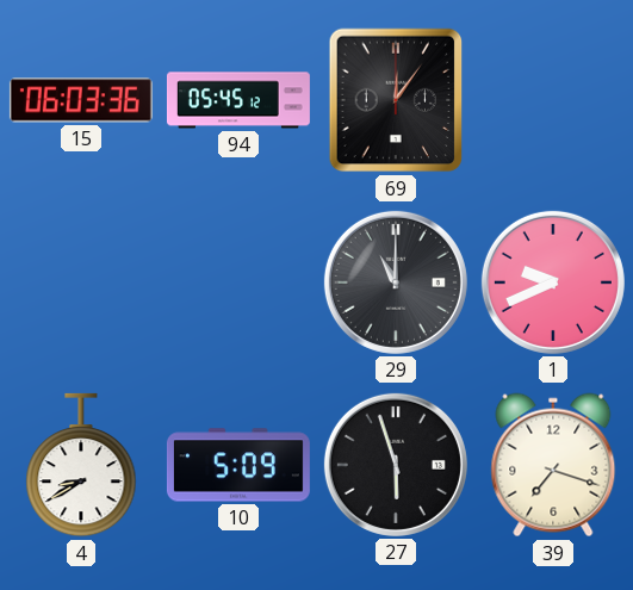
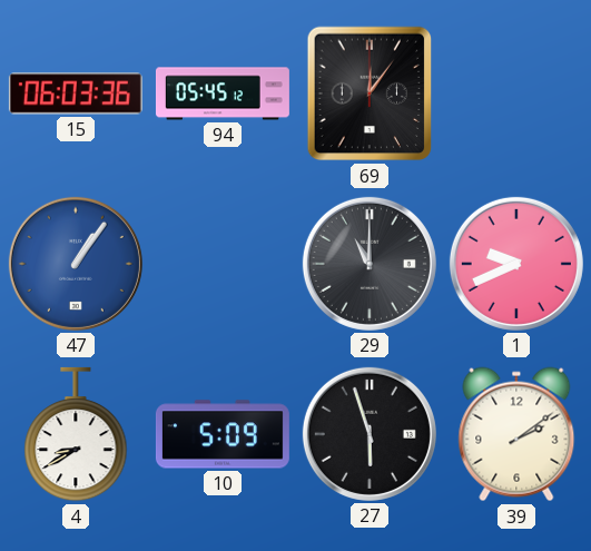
47: none -> 1:06
39: 7:18 -> 2:09
